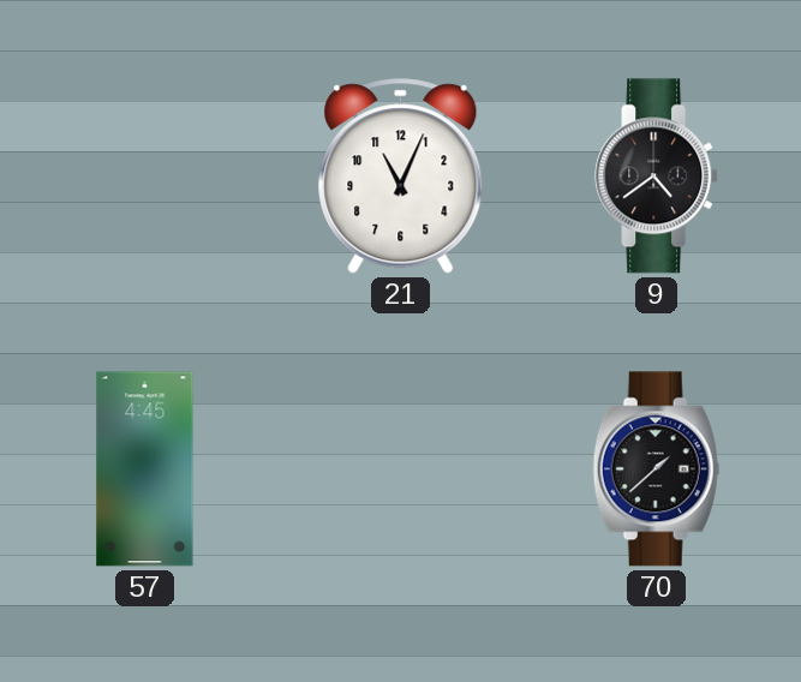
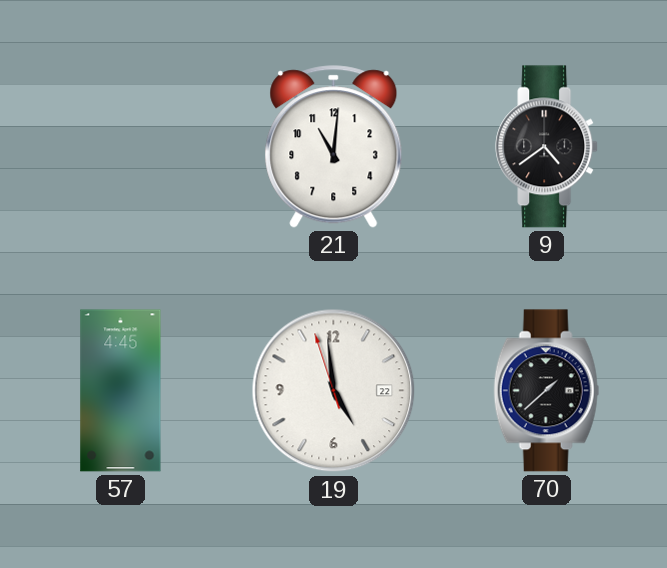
21: 11:04 -> 11:01
19: none -> 4:58
